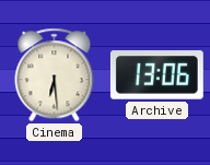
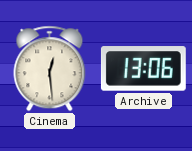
Cinema: 6:29 -> 12:29
